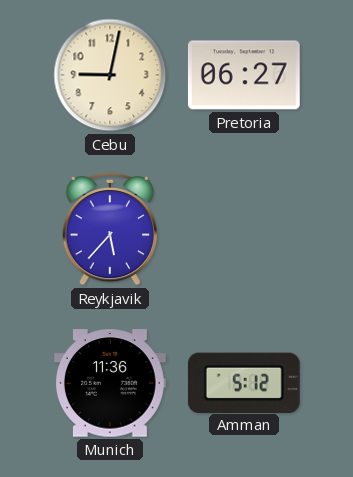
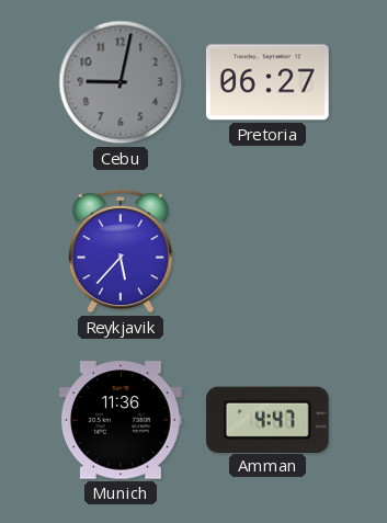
Cebu dial: cream -> grey
Amman: 5:12 -> 4:47
